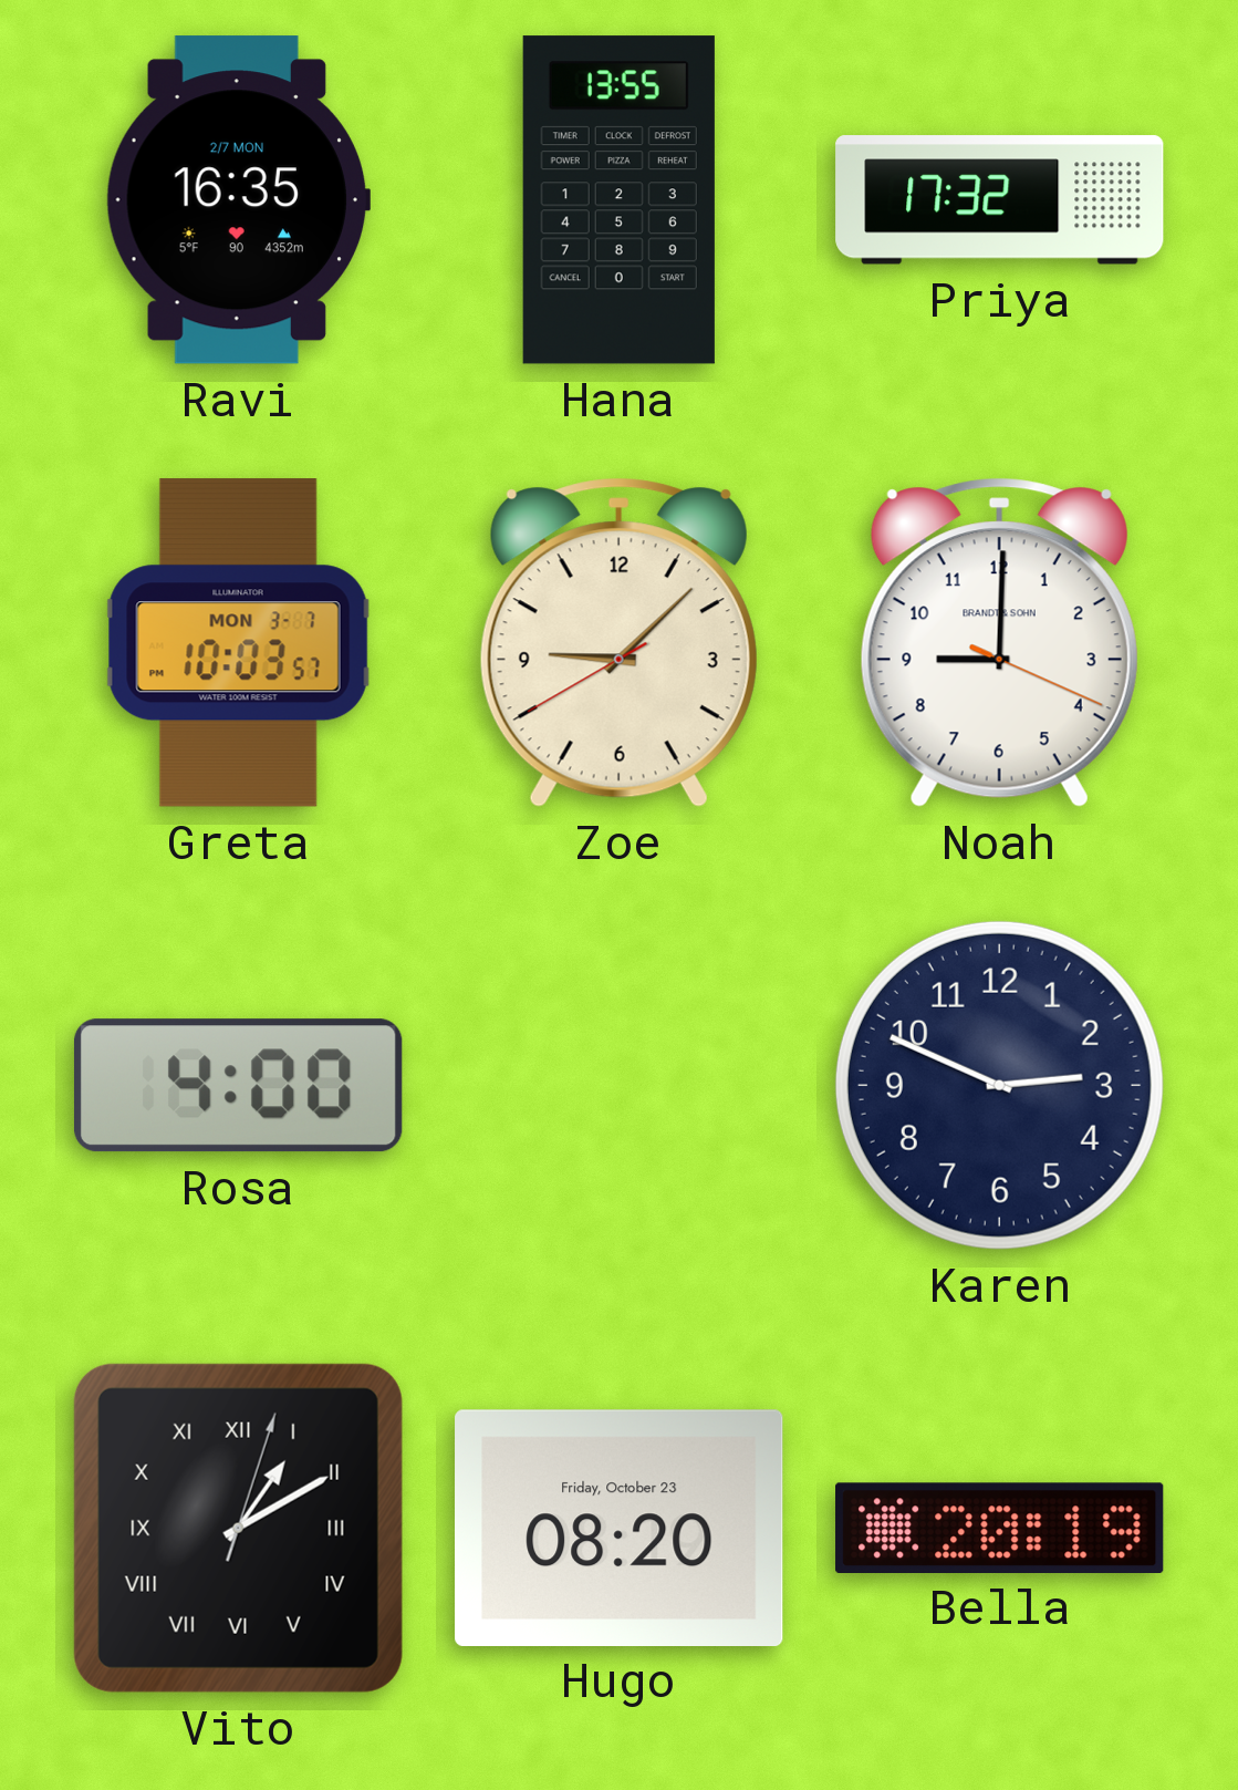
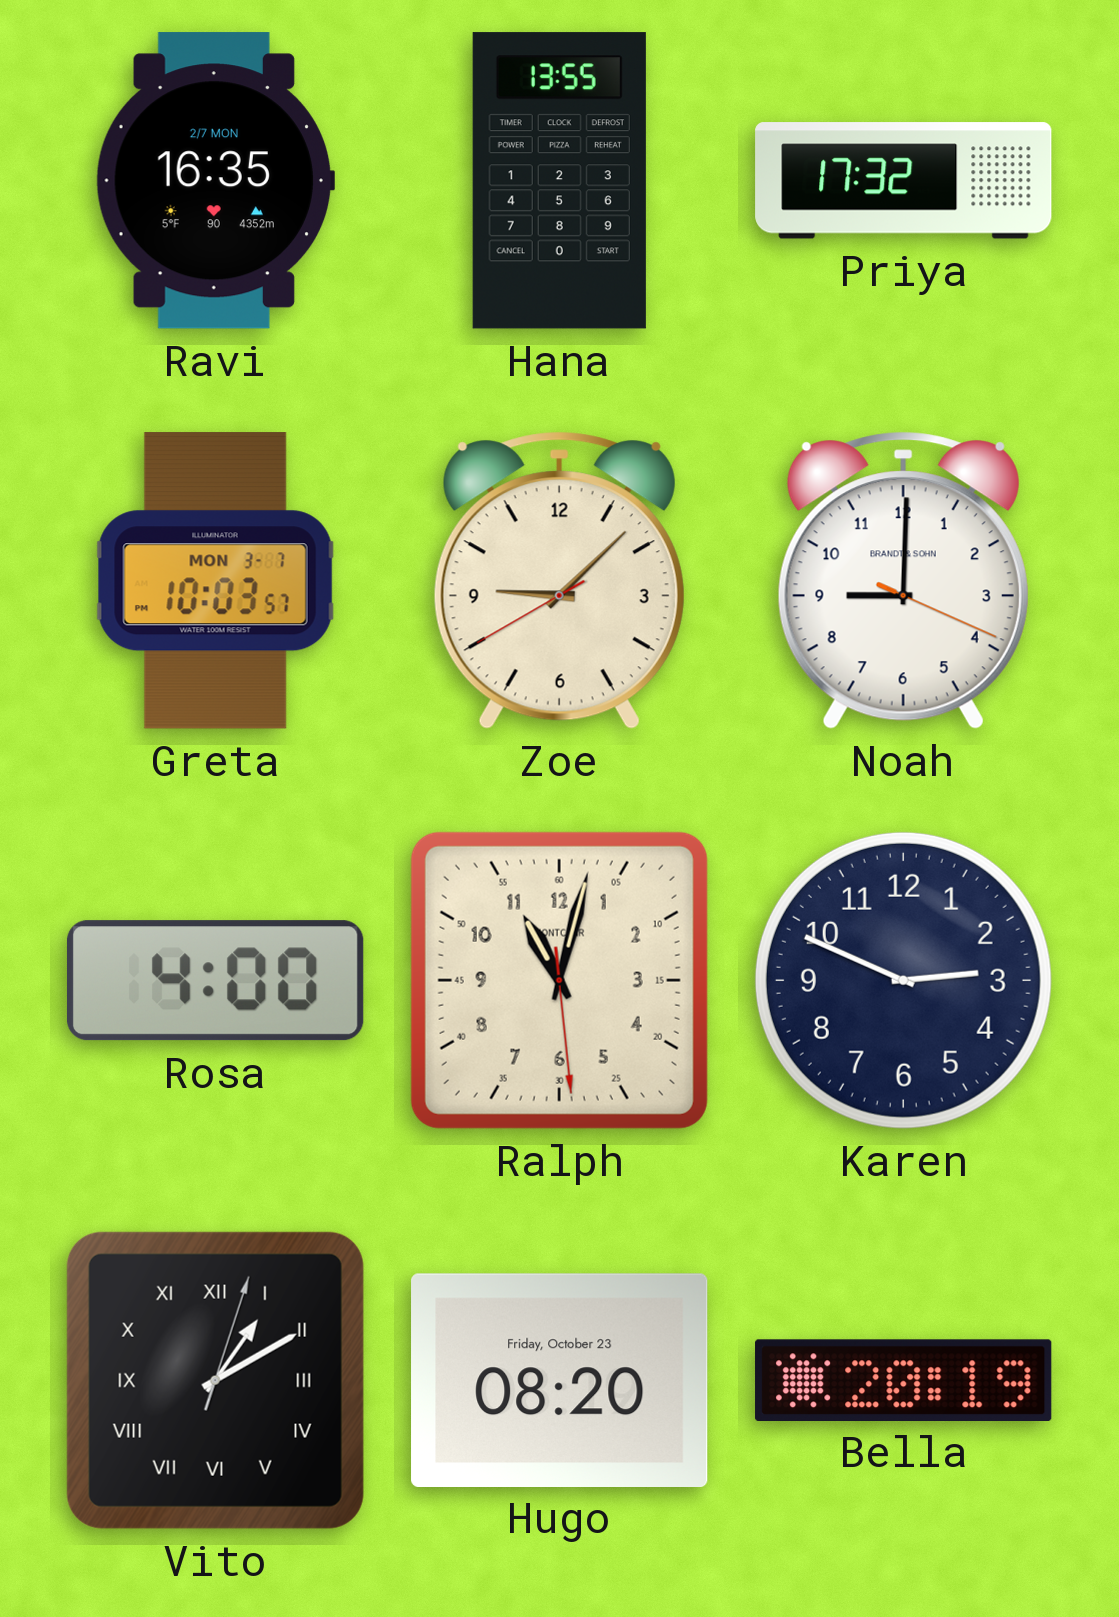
Ralph: none -> 11:02
